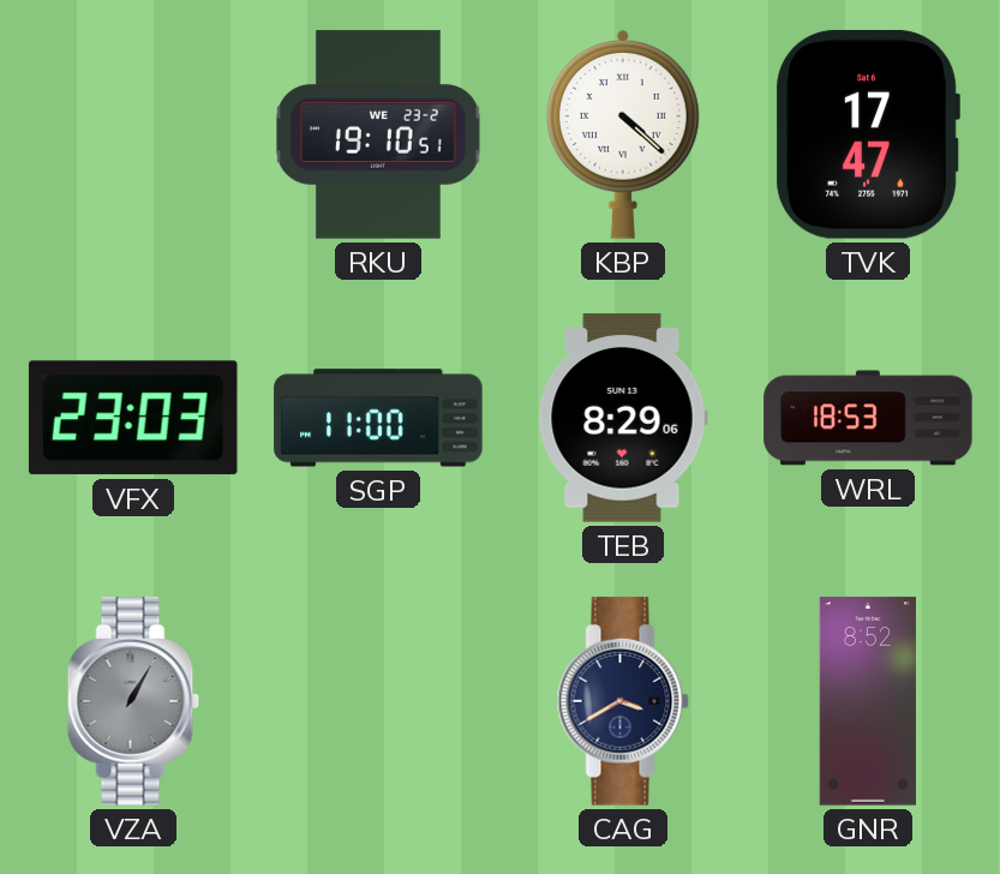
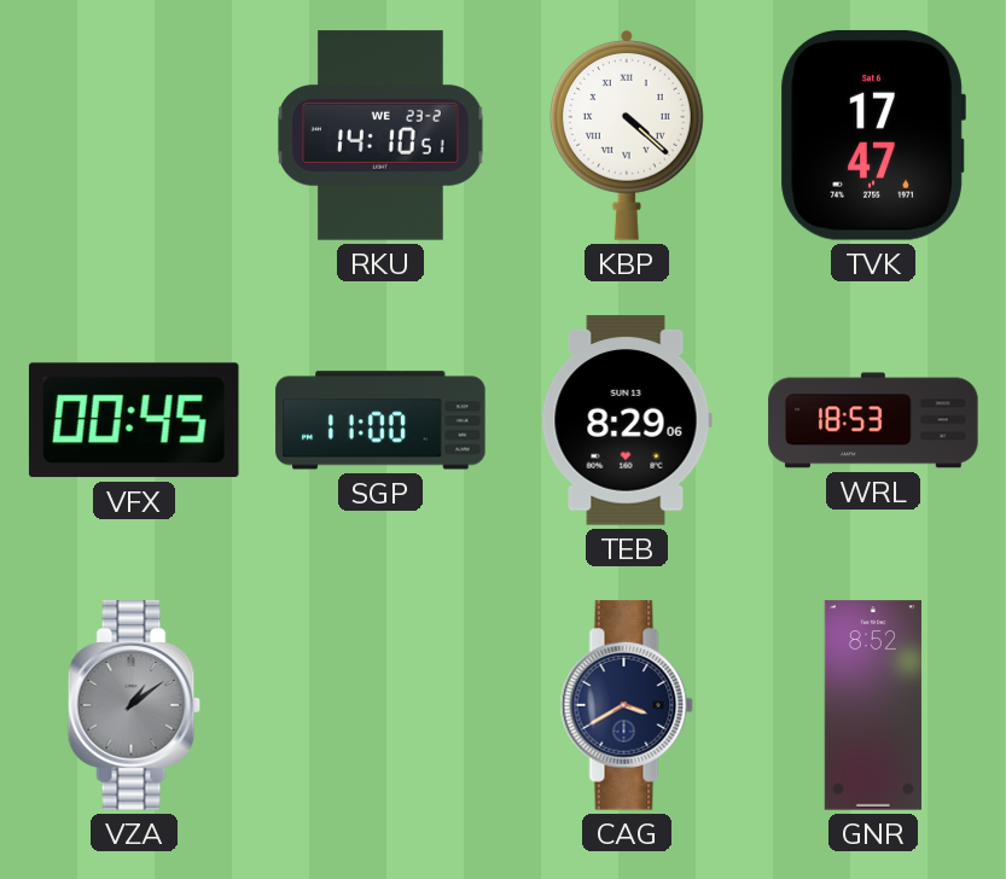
RKU: 19:10 -> 14:10
VFX: 23:03 -> 00:45
VZA: 1:05 -> 1:09
